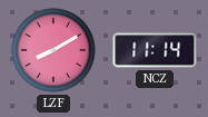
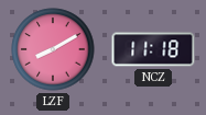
NCZ: 11:14 -> 11:18
